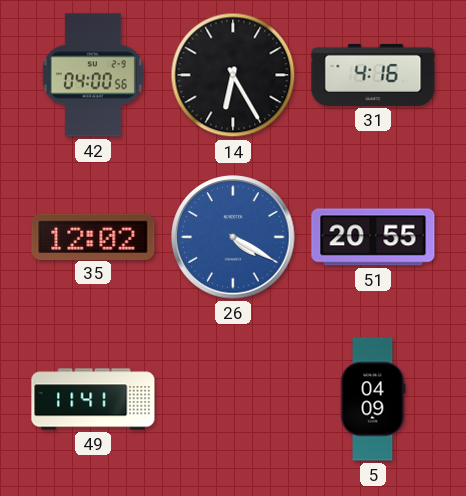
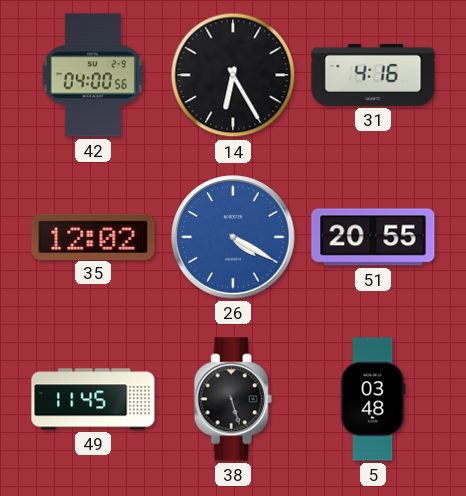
49: 11:41 -> 11:45
38: none -> 5:27
5: 04:09 -> 03:48
